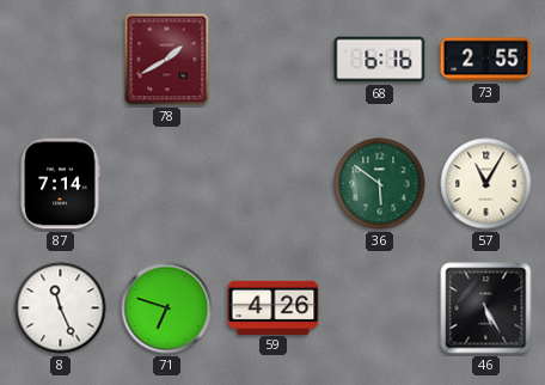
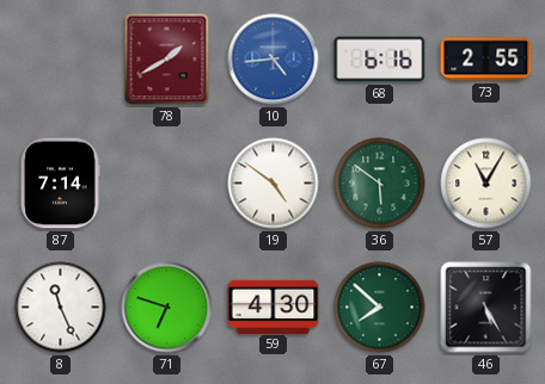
10: none -> 4:44
19: none -> 4:51
59: 4:26 -> 4:30
67: none -> 7:52
